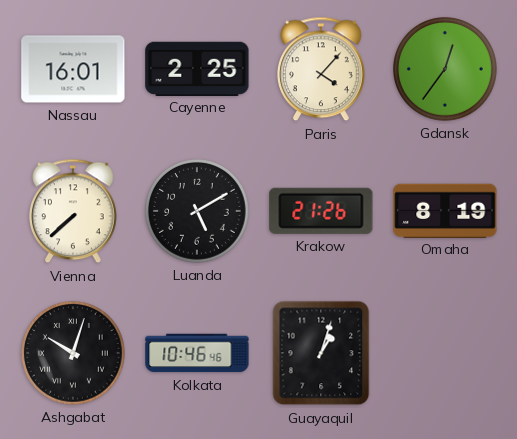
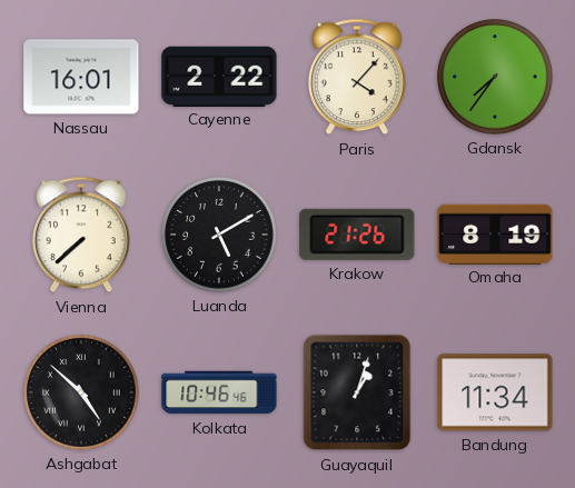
Cayenne: 2:25 -> 2:22
Gdansk: 12:36 -> 7:36
Ashgabat: 10:03 -> 4:52
Bandung: none -> 11:34
